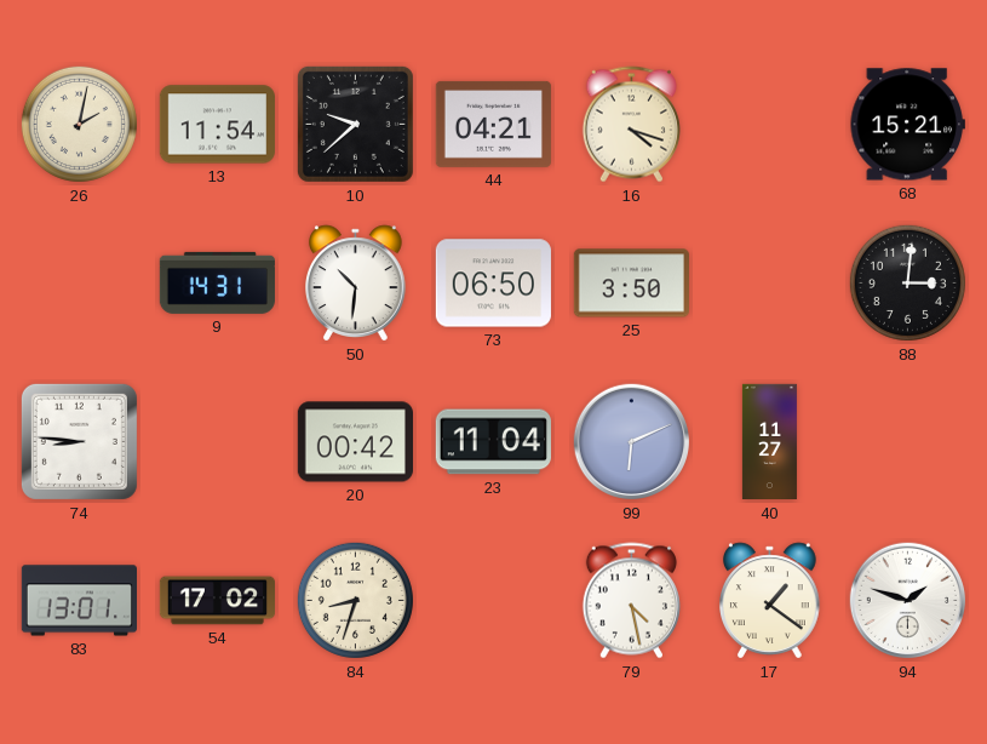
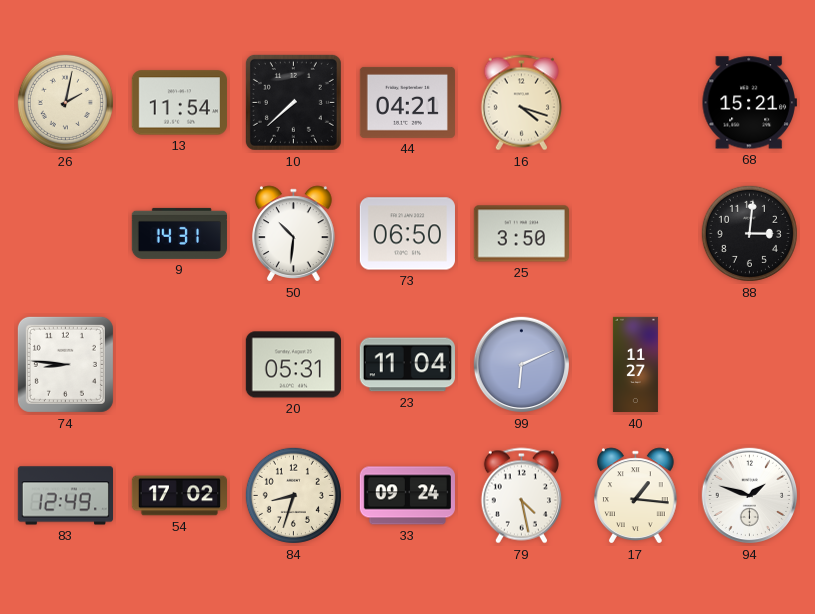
10: 9:38 -> 7:38
20: 00:42 -> 05:31
83: 13:01 -> 12:49
33: none -> 09:24
17: 1:21 -> 1:16
